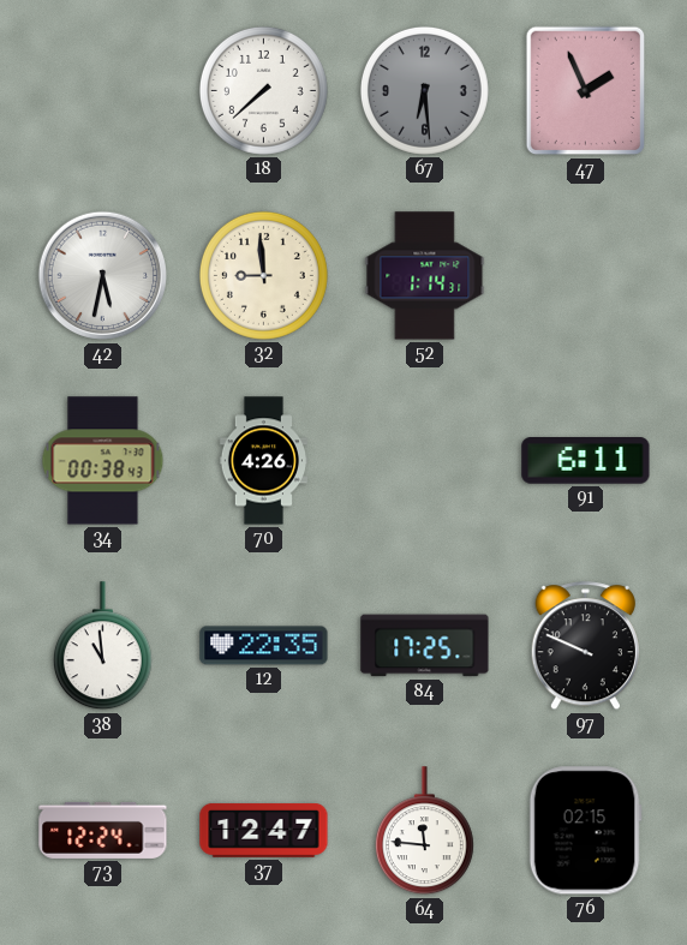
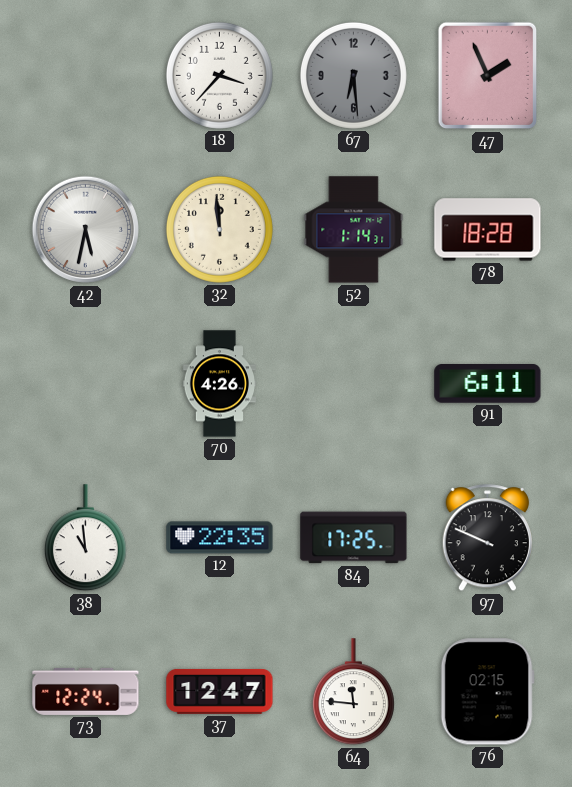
18: 7:38 -> 3:37
32: 8:59 -> 11:59
78: none -> 18:28
34: 00:38 -> none
